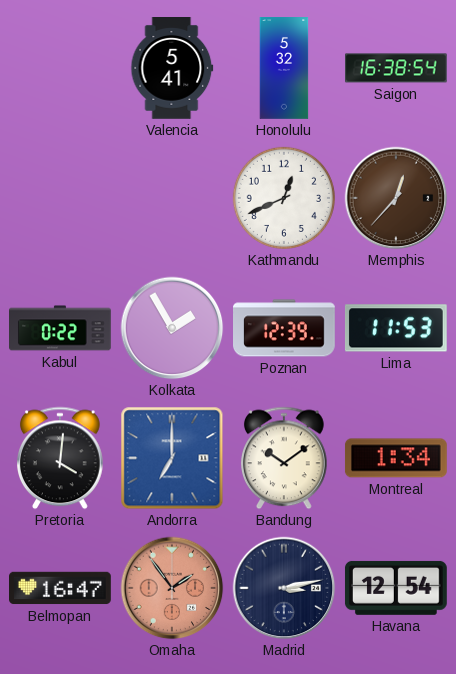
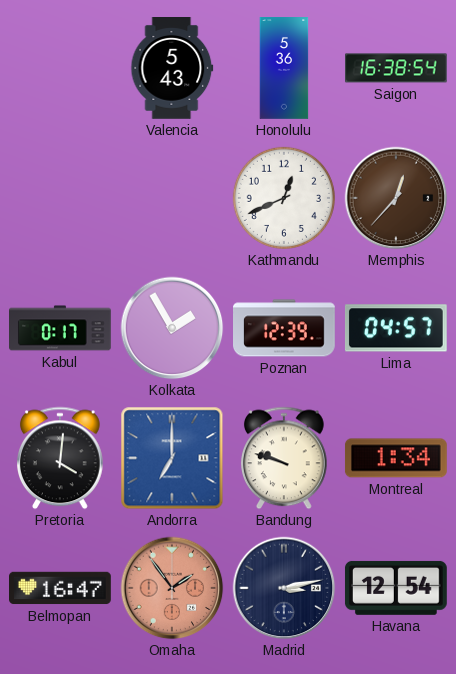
Valencia: 5:41 -> 5:43
Honolulu: 5:32 -> 5:36
Kabul: 0:22 -> 0:17
Lima: 11:53 -> 04:57
Bandung: 10:09 -> 9:48
